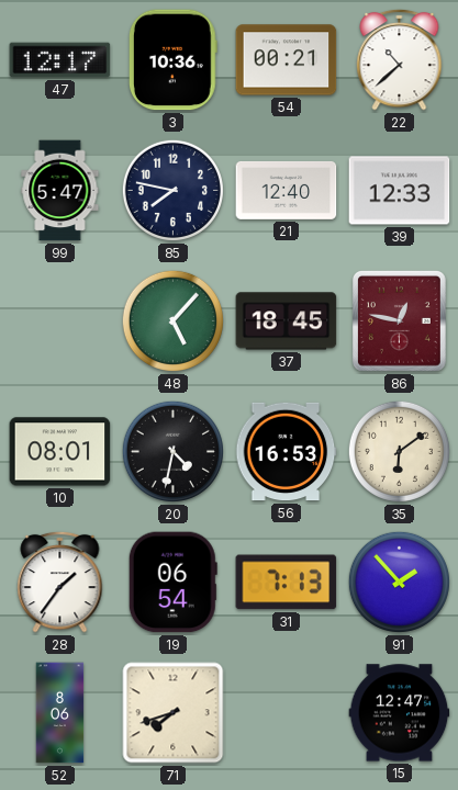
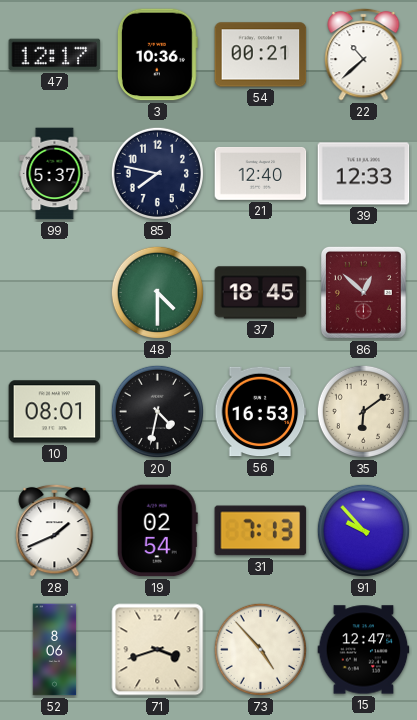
99: 5:47 -> 5:37
48: 5:07 -> 4:30
86: 12:47 -> 12:52
28: 1:36 -> 1:41
19: 06:54 -> 02:54
91: 1:53 -> 9:53
71: 7:42 -> 3:42
73: none -> 4:53
